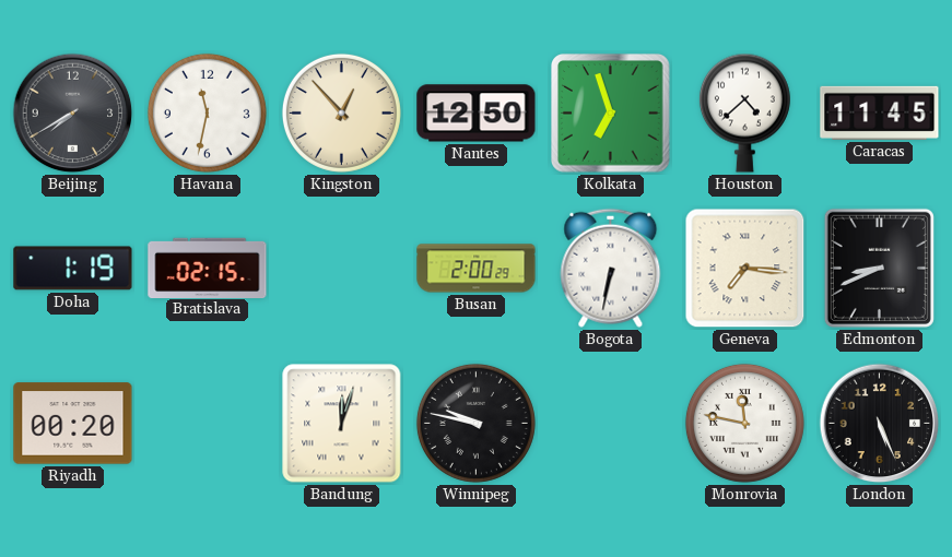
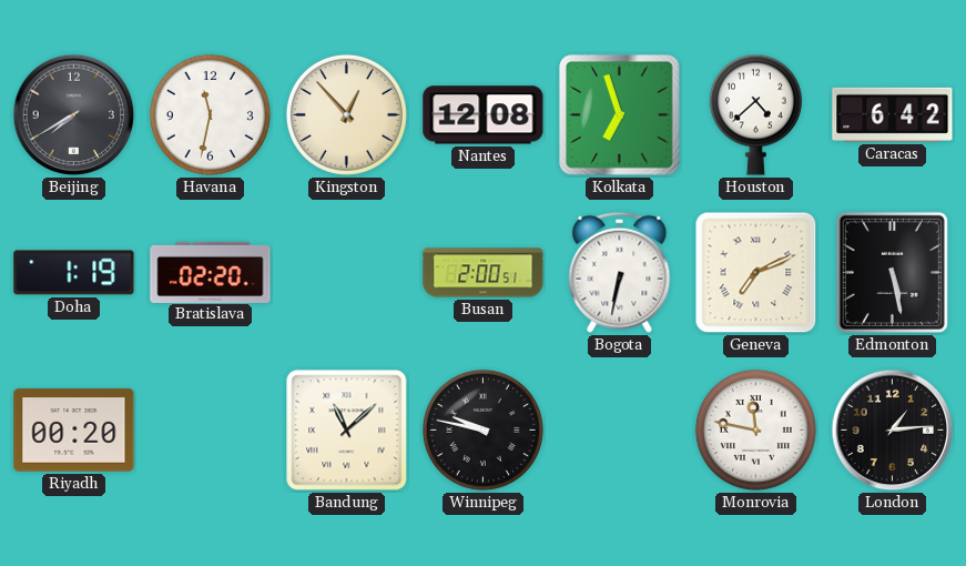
Nantes: 12:50 -> 12:08
Caracas: 11:45 -> 6:42
Bratislava: 02:15 -> 02:20
Busan: 2:00:29 -> 2:00:51
Geneva: 7:16 -> 7:11
Edmonton: 8:41 -> 5:28
Bandung: 12:03 -> 11:08
London: 5:26 -> 1:14
